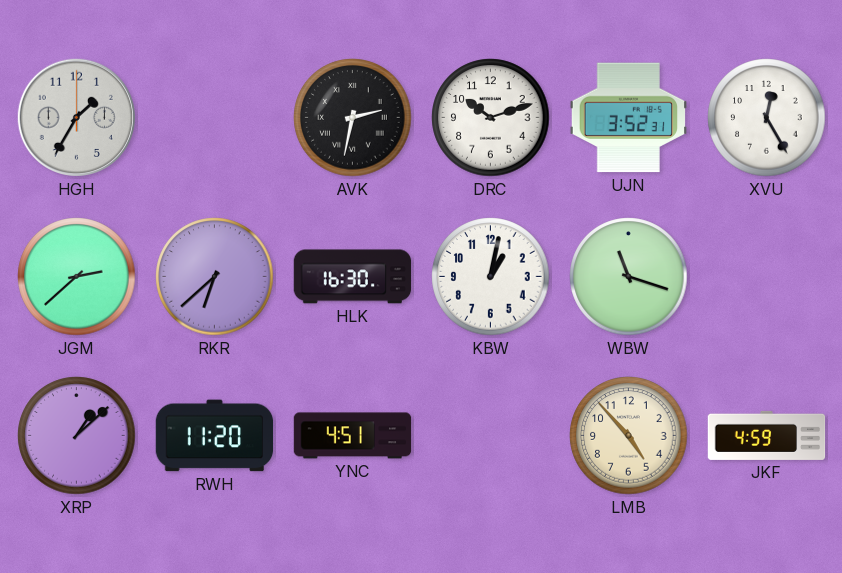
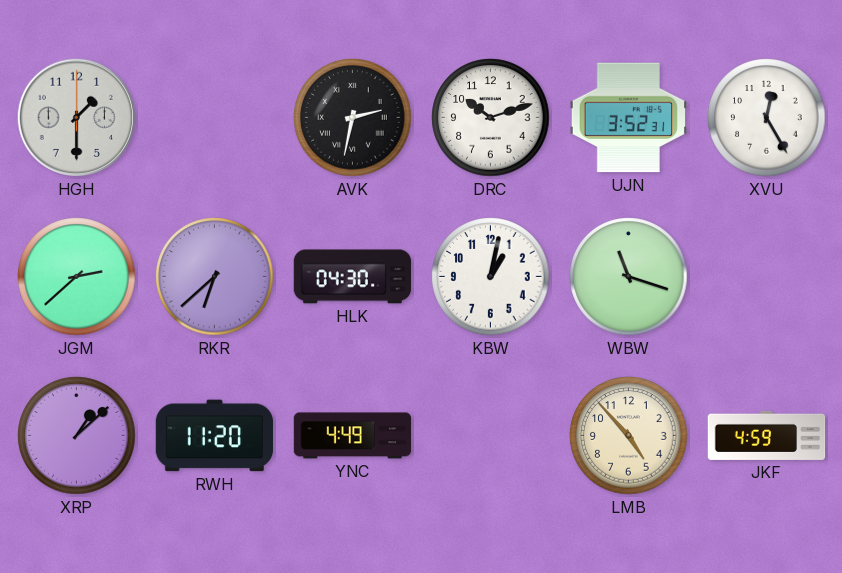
HGH: 1:35 -> 1:30
HLK: 16:30 -> 04:30
YNC: 4:51 -> 4:49
